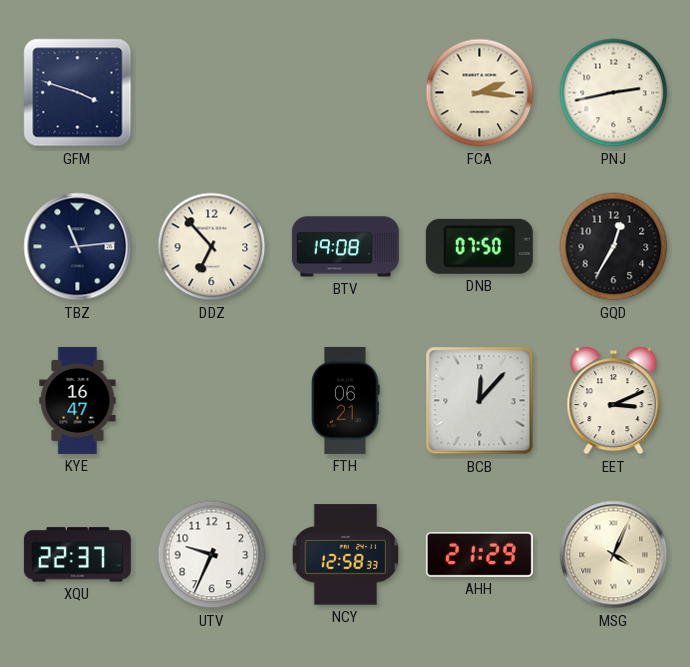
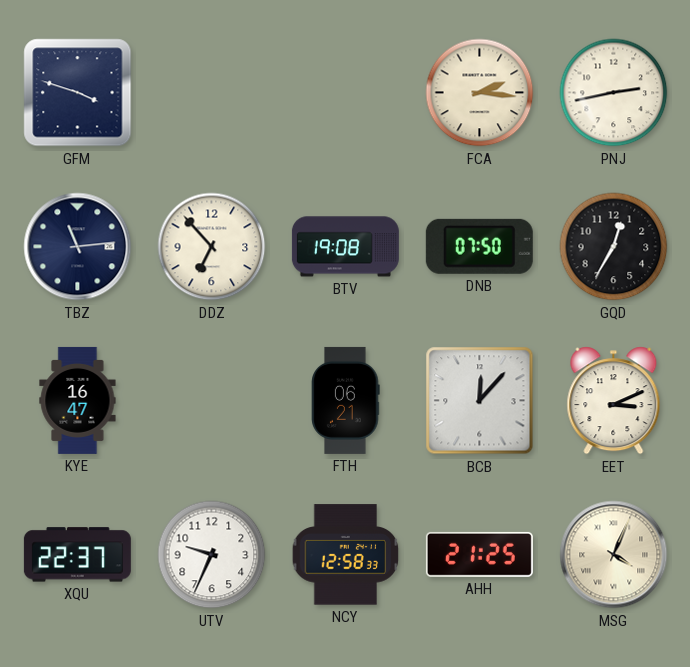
AHH: 21:29 -> 21:25
